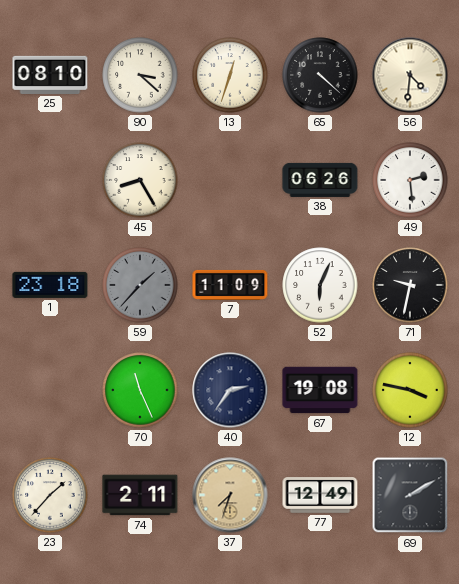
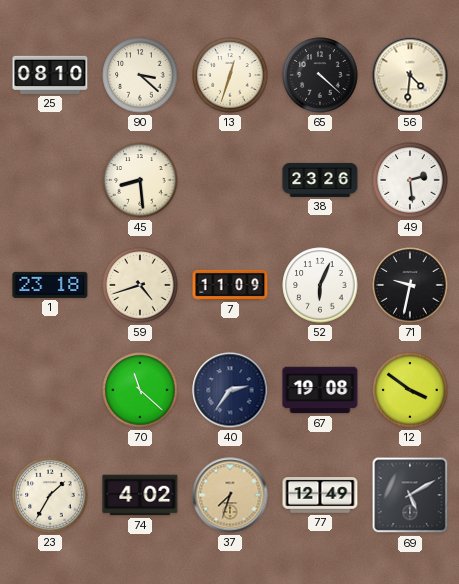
45: 8:25 -> 8:29
38: 06:26 -> 23:26
59: 1:37 -> 4:42
59 dial: grey -> cream
70: 11:26 -> 11:22
12: 3:47 -> 3:51
23: 1:37 -> 1:35
74: 2:11 -> 4:02
69: 2:10 -> 5:10
